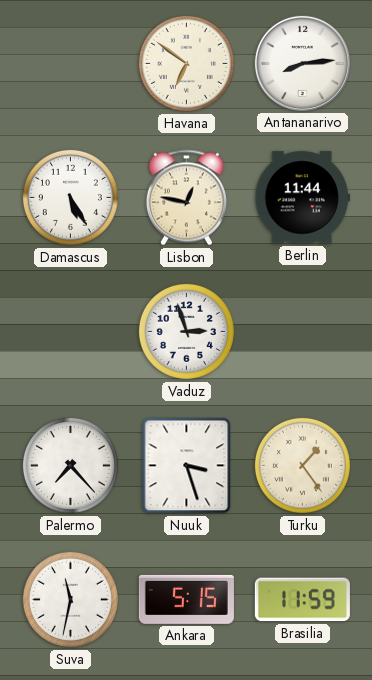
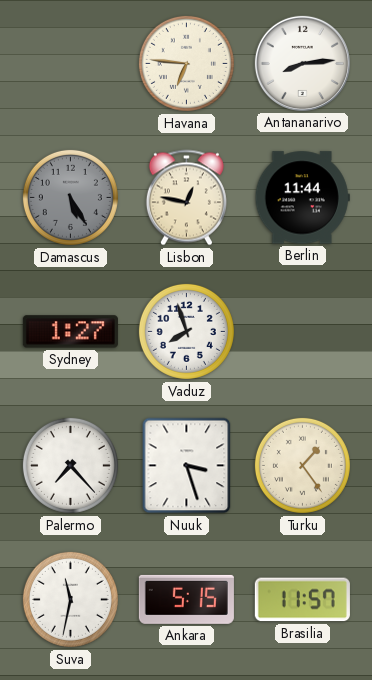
Havana: 6:51 -> 6:46
Damascus dial: white -> grey
Sydney: none -> 1:27
Vaduz: 2:57 -> 7:57
Brasilia: 11:59 -> 11:57
